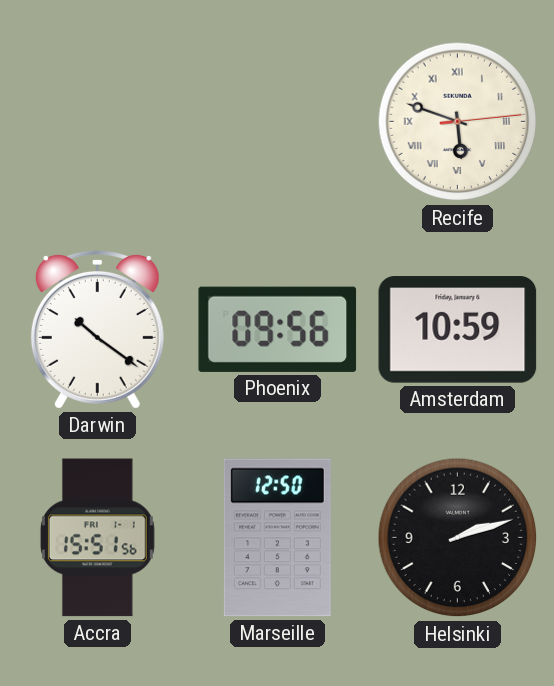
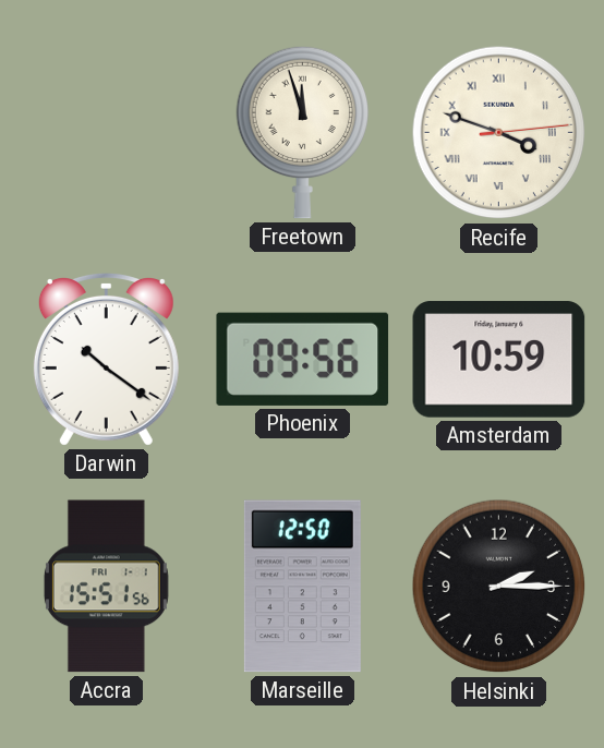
Freetown: none -> 11:57
Recife: 5:48 -> 3:48
Helsinki: 2:12 -> 2:15
